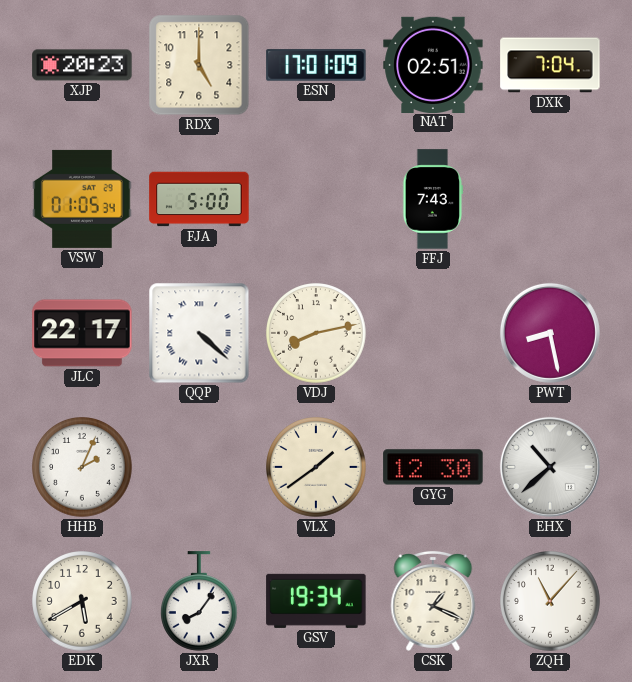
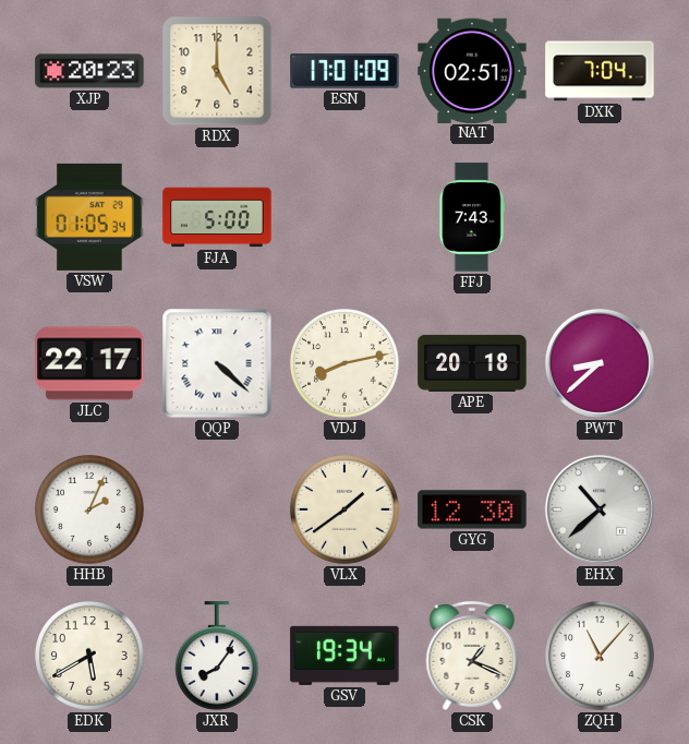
APE: none -> 20:18
PWT: 8:28 -> 8:38
